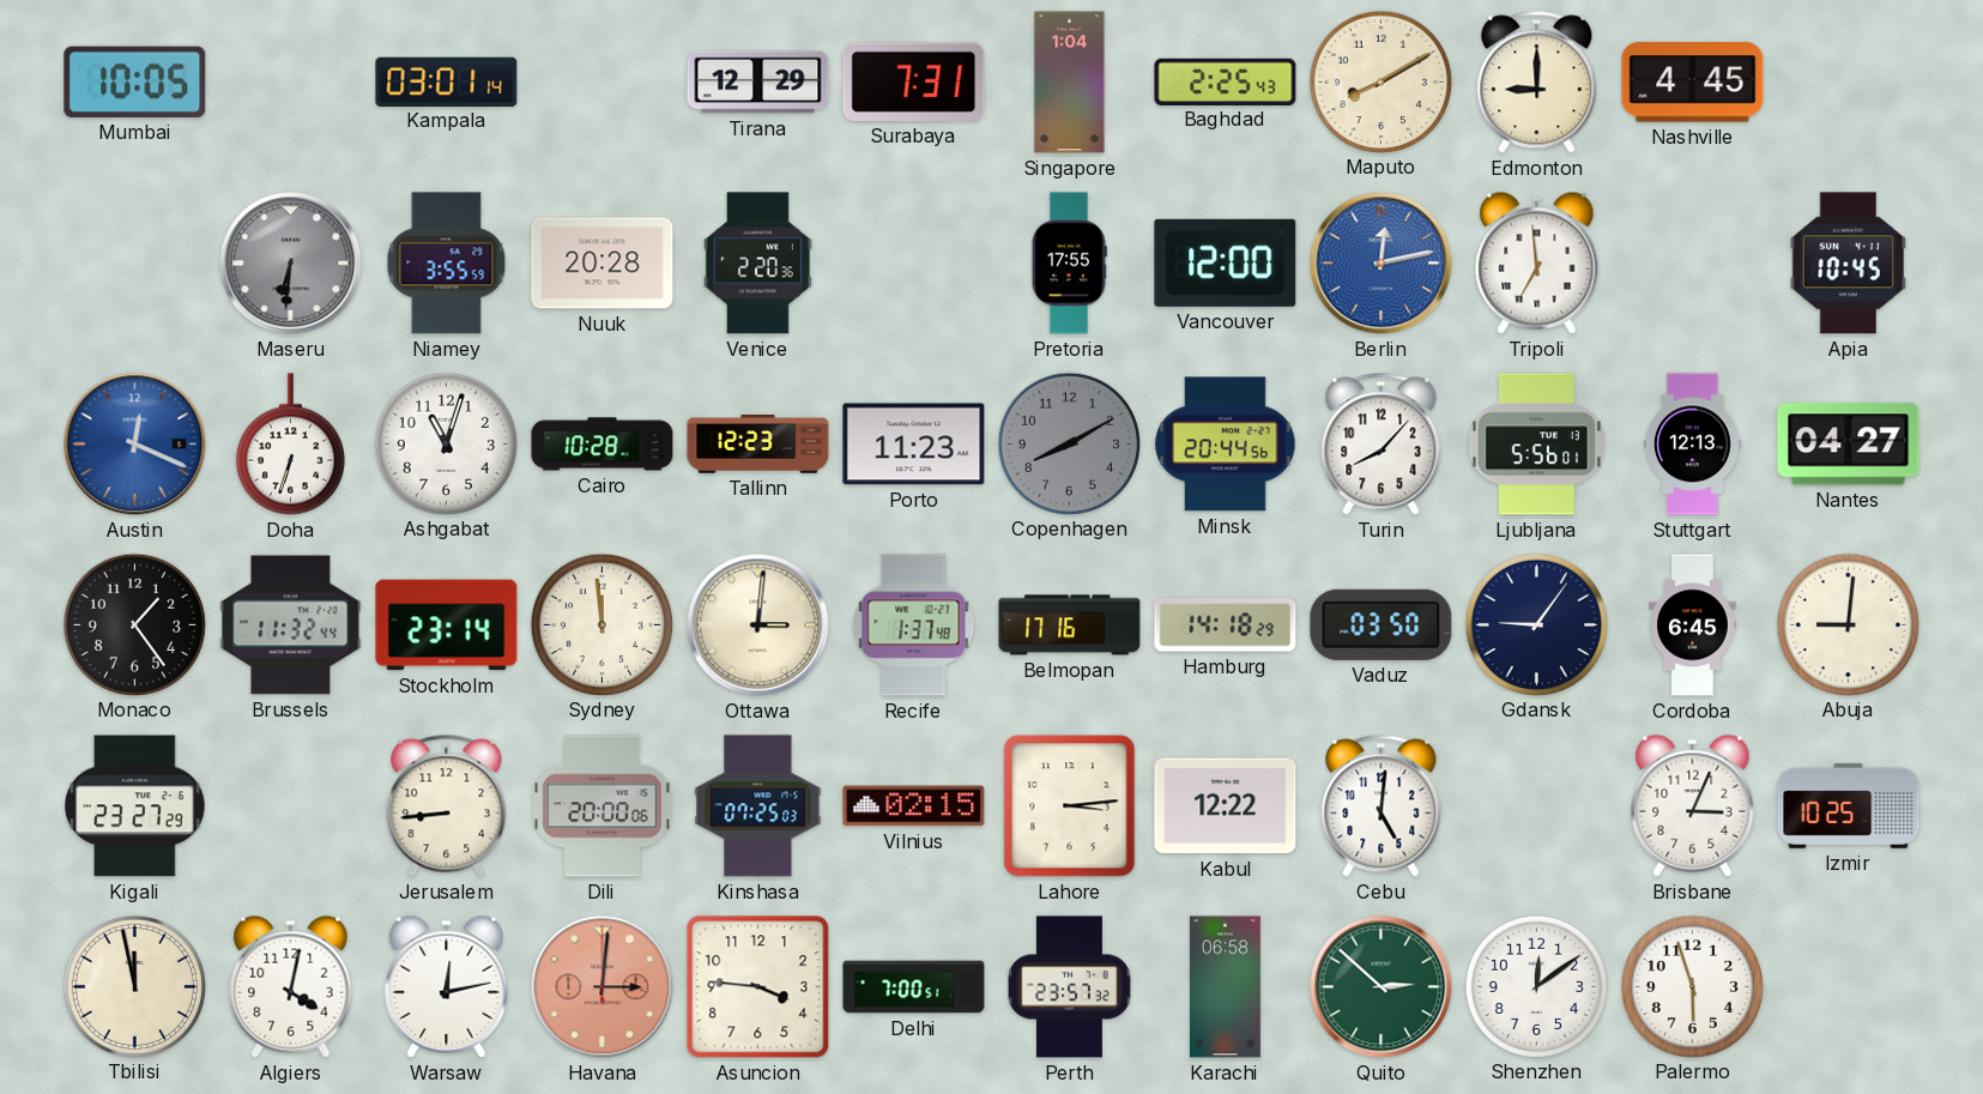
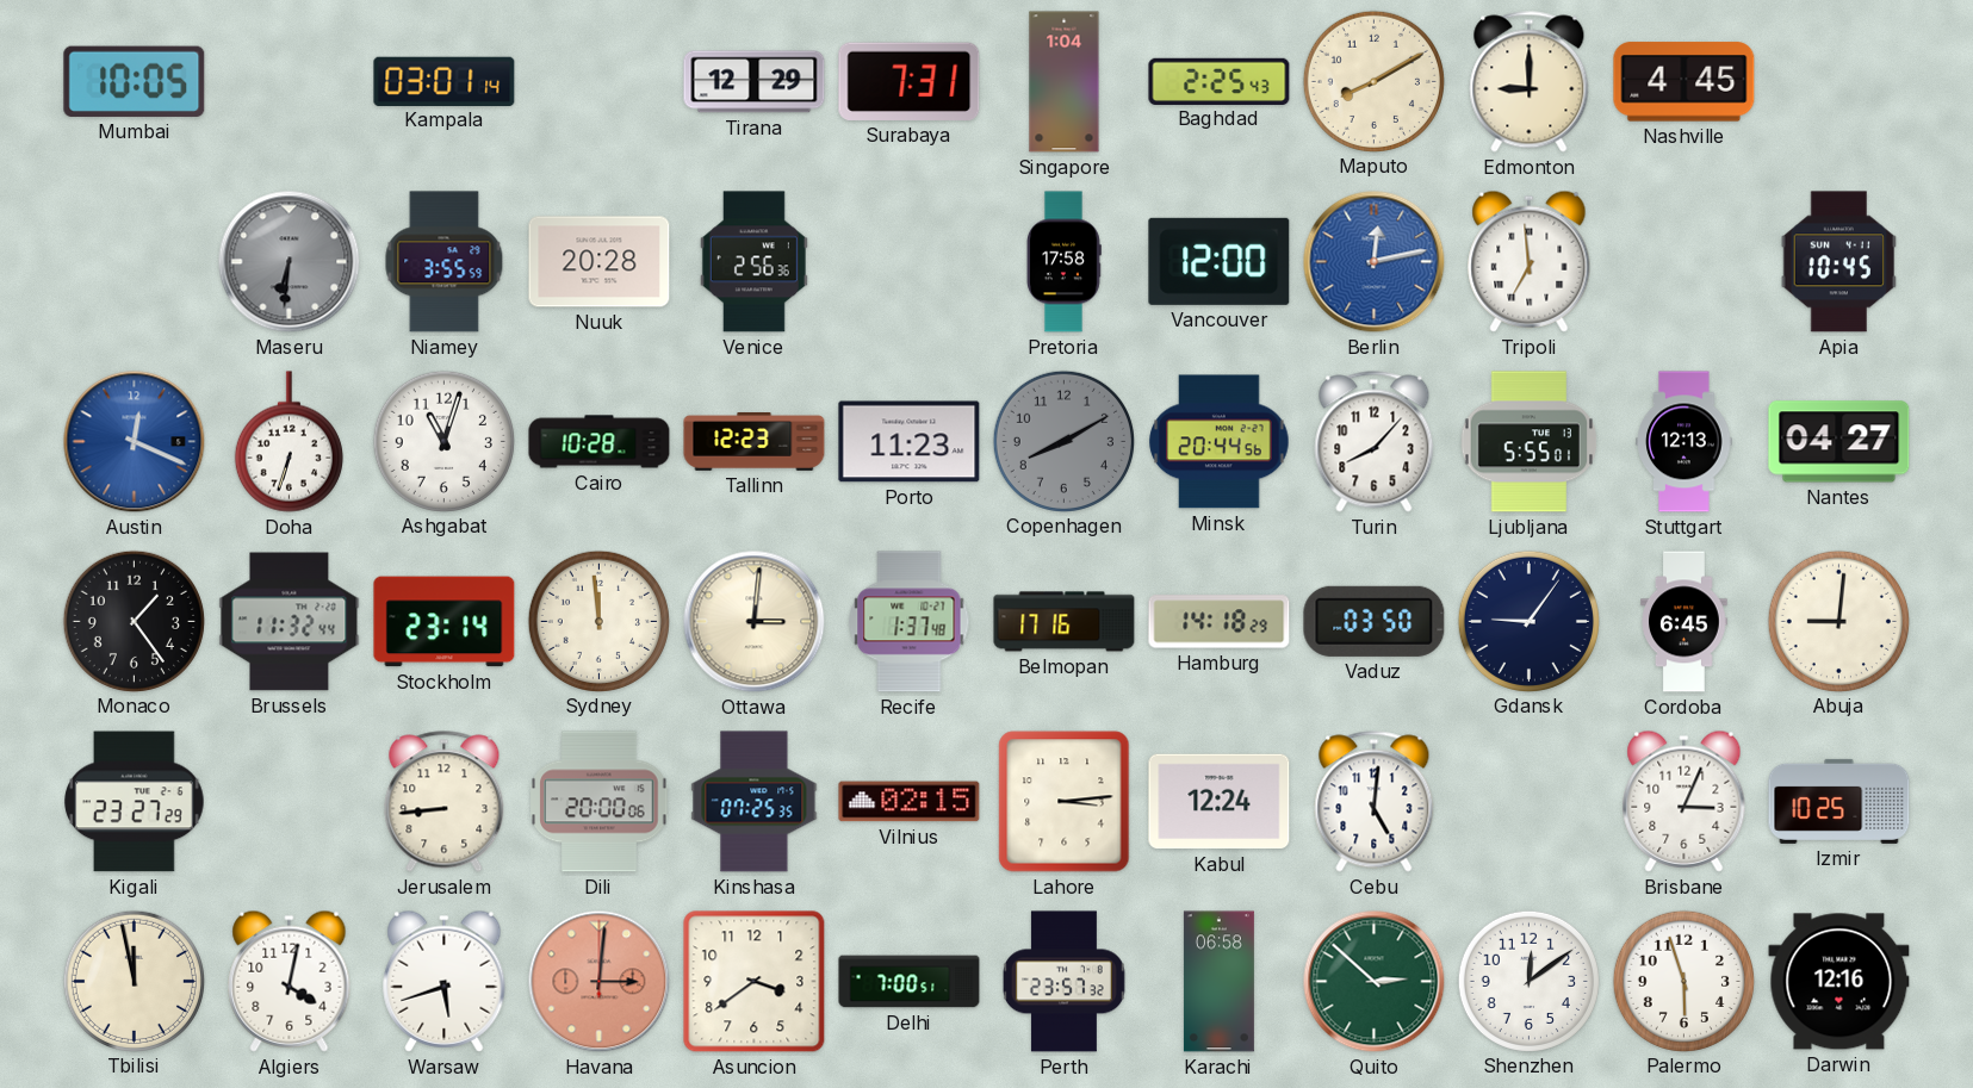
Venice: 2:20 -> 2:56
Pretoria: 17:55 -> 17:58
Ljubljana: 5:56 -> 5:55
Kinshasa: 07:25:03 -> 07:25:35
Kabul: 12:22 -> 12:24
Warsaw: 12:13 -> 5:42
Asuncion: 3:46 -> 3:39
Darwin: none -> 12:16
